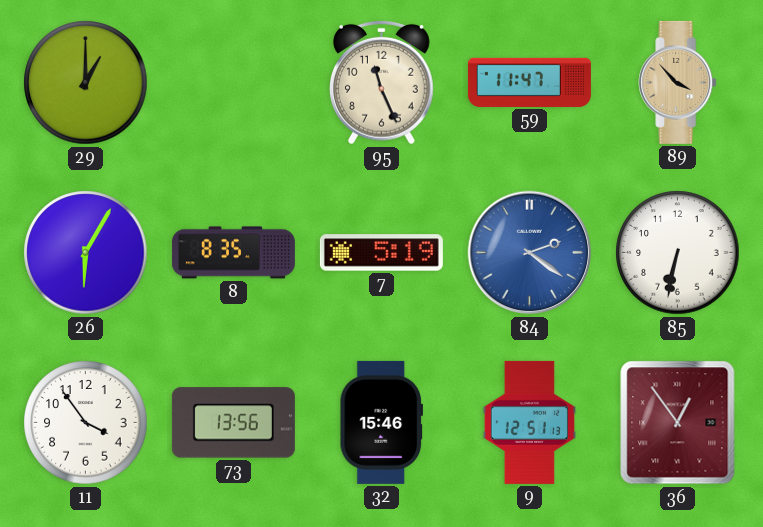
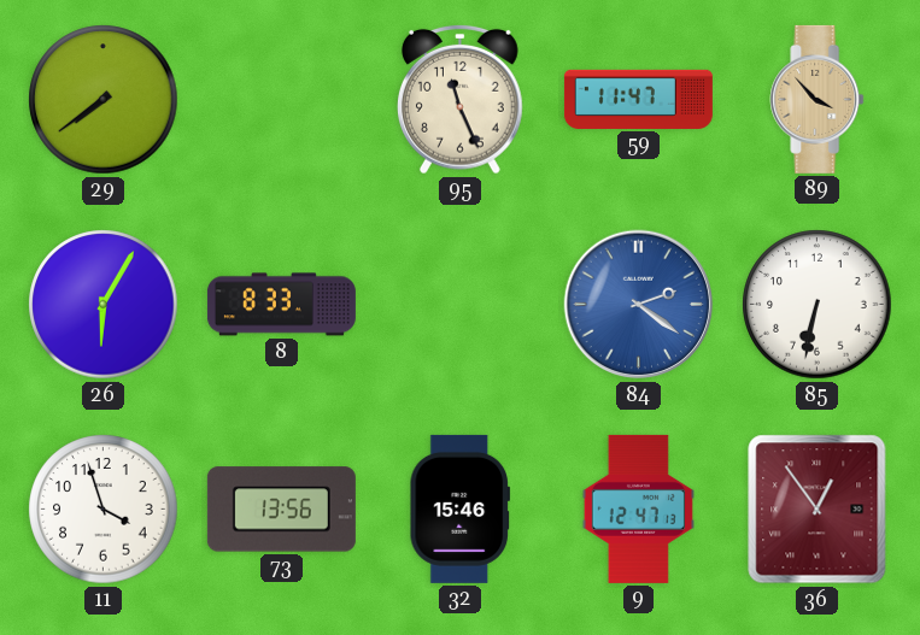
29: 1:00 -> 7:39
8: 8:35 -> 8:33
7: 5:19 -> none
11: 3:54 -> 3:57
9: 12:51 -> 12:47
